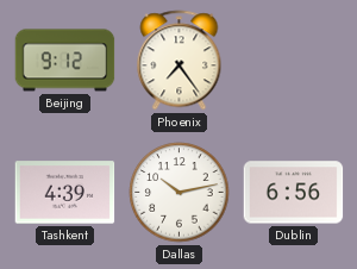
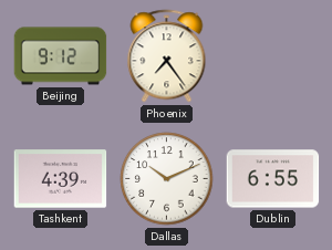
Dallas: 10:13 -> 10:11
Dublin: 6:56 -> 6:55
